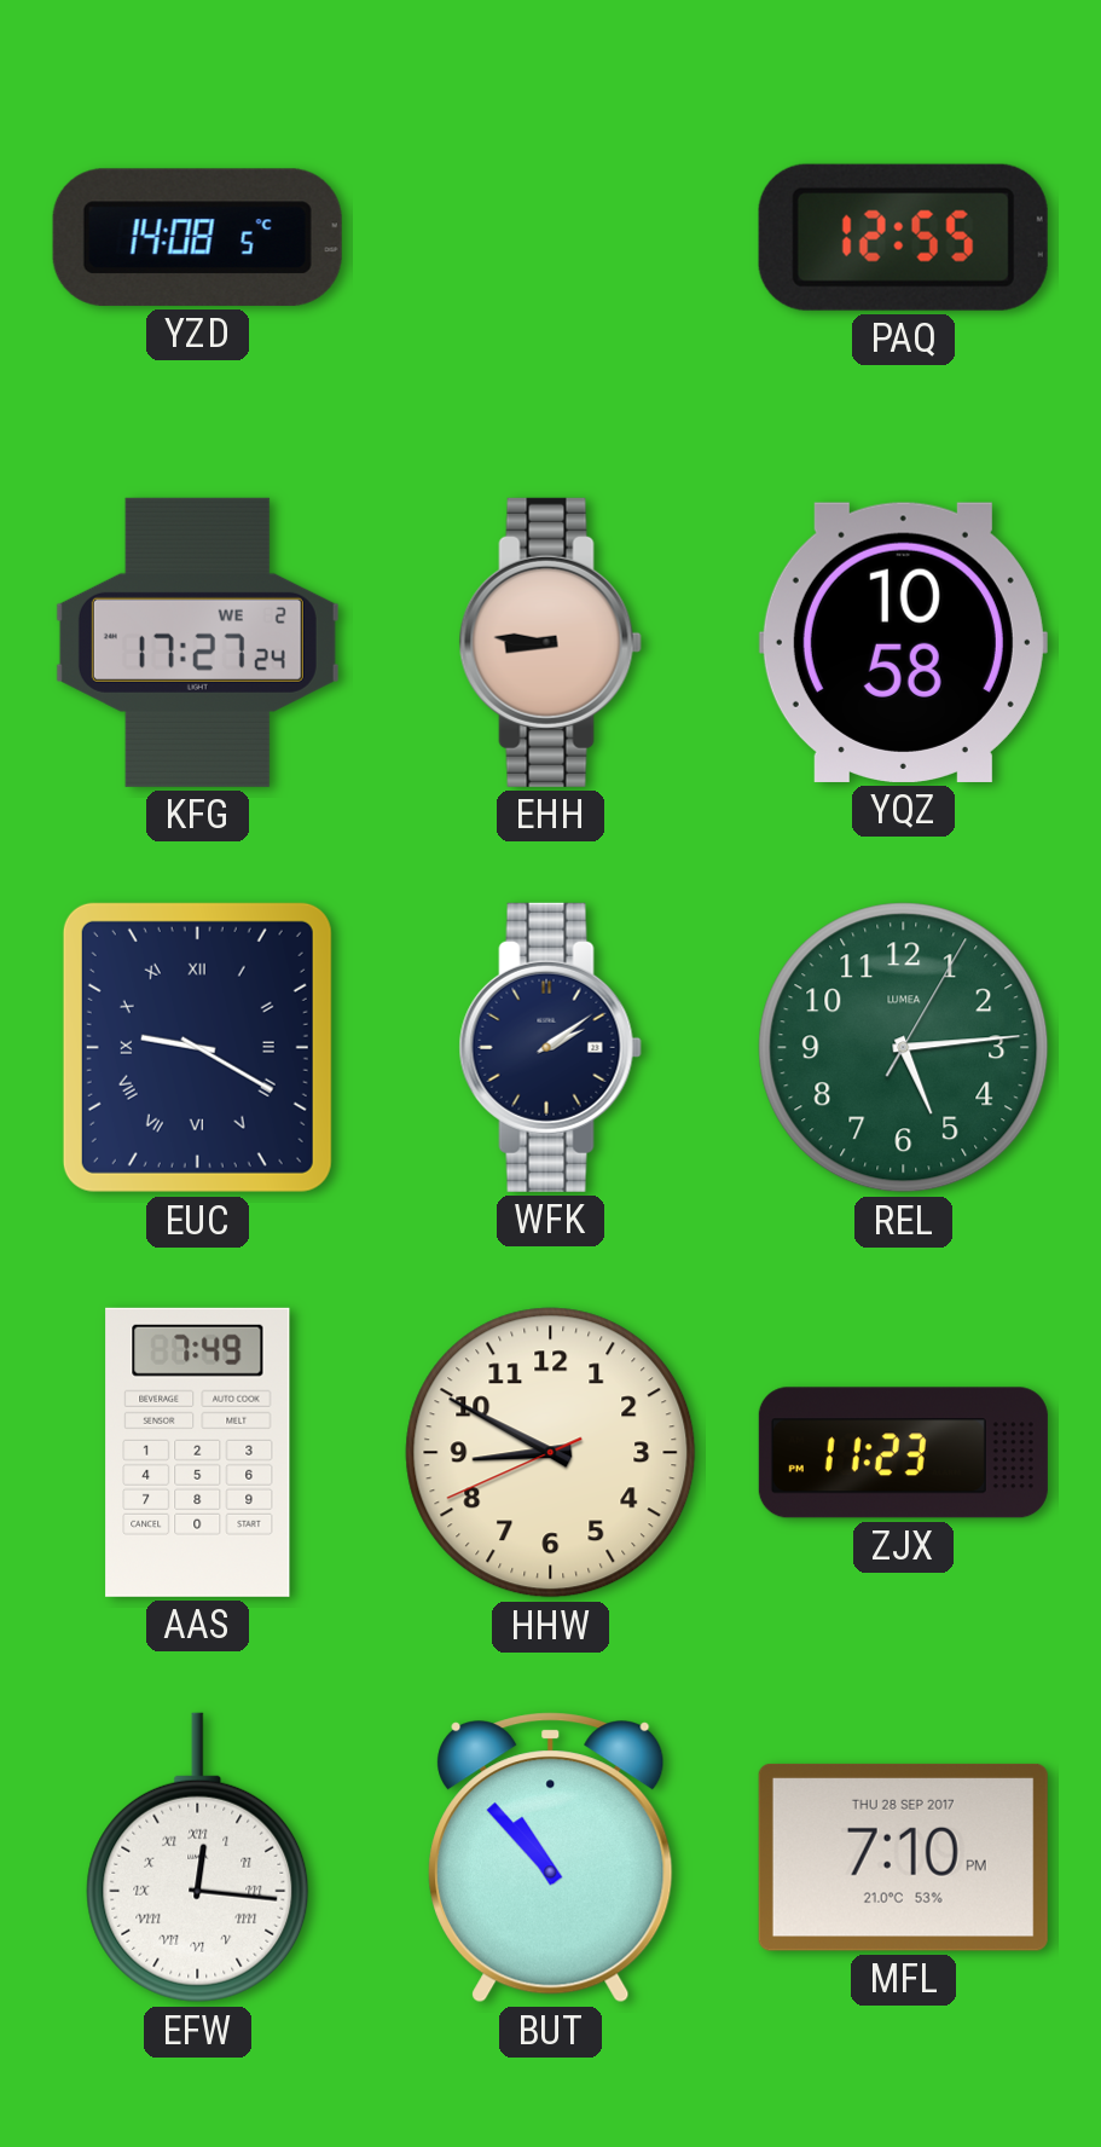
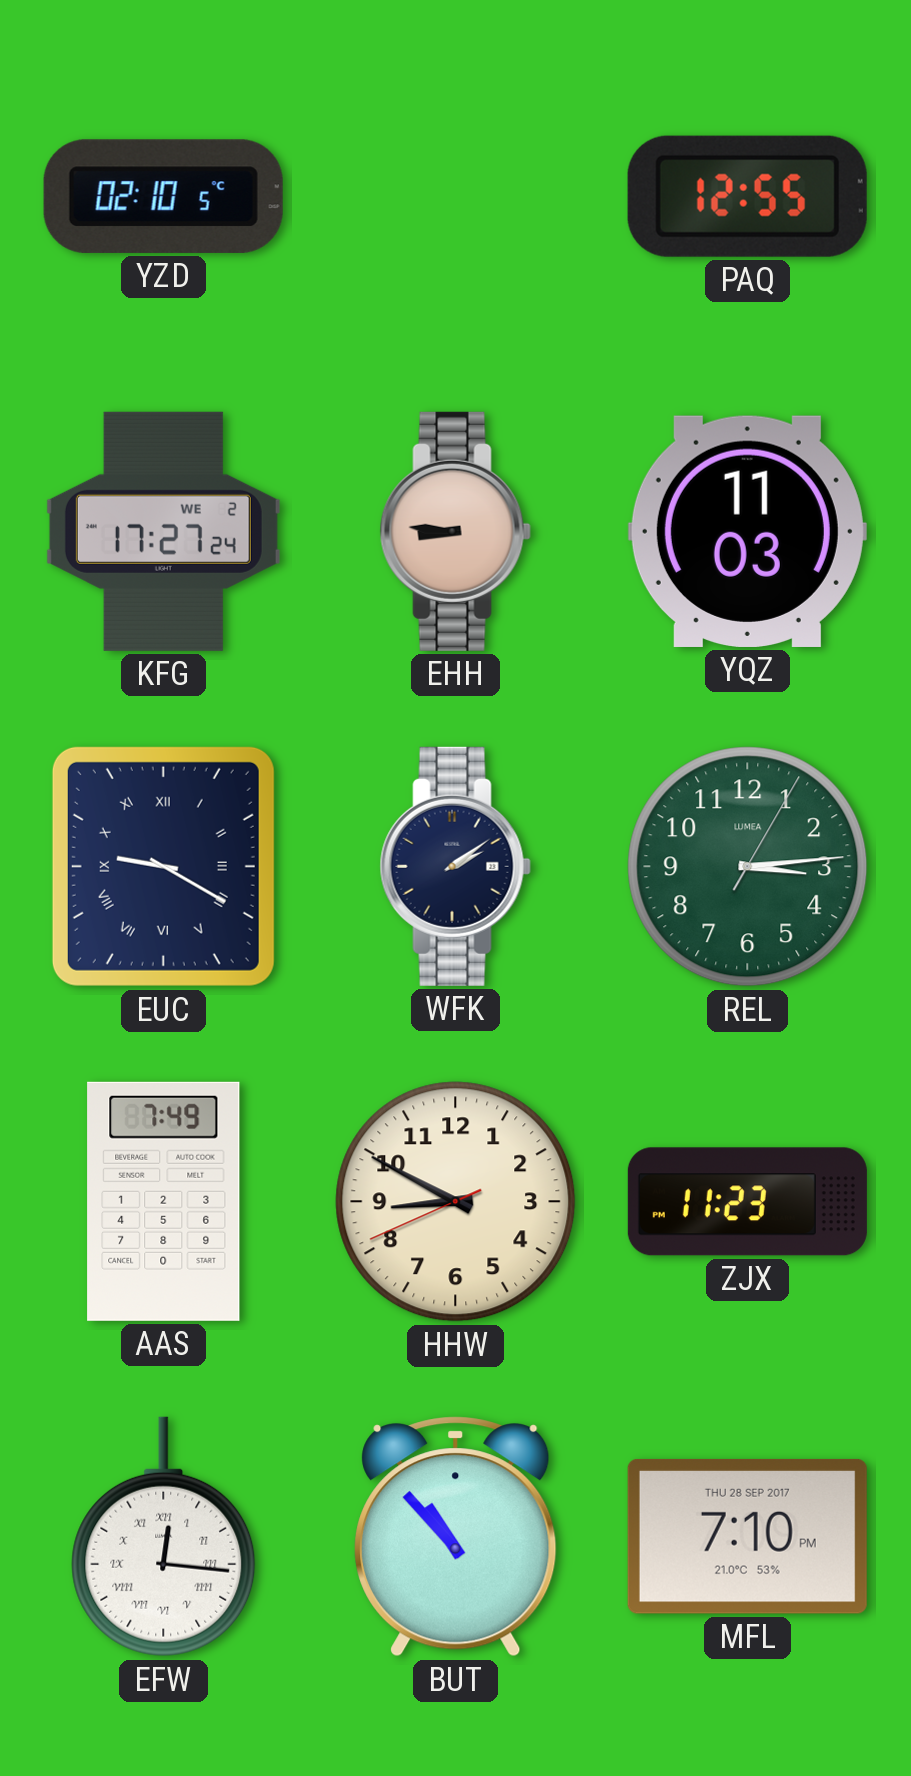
YZD: 14:08 -> 02:10
YQZ: 10:58 -> 11:03
REL: 5:14 -> 3:14
